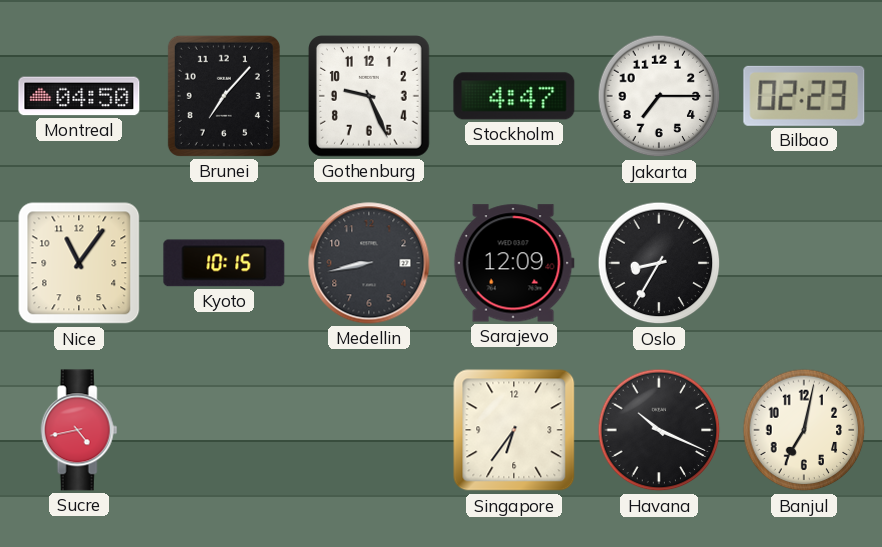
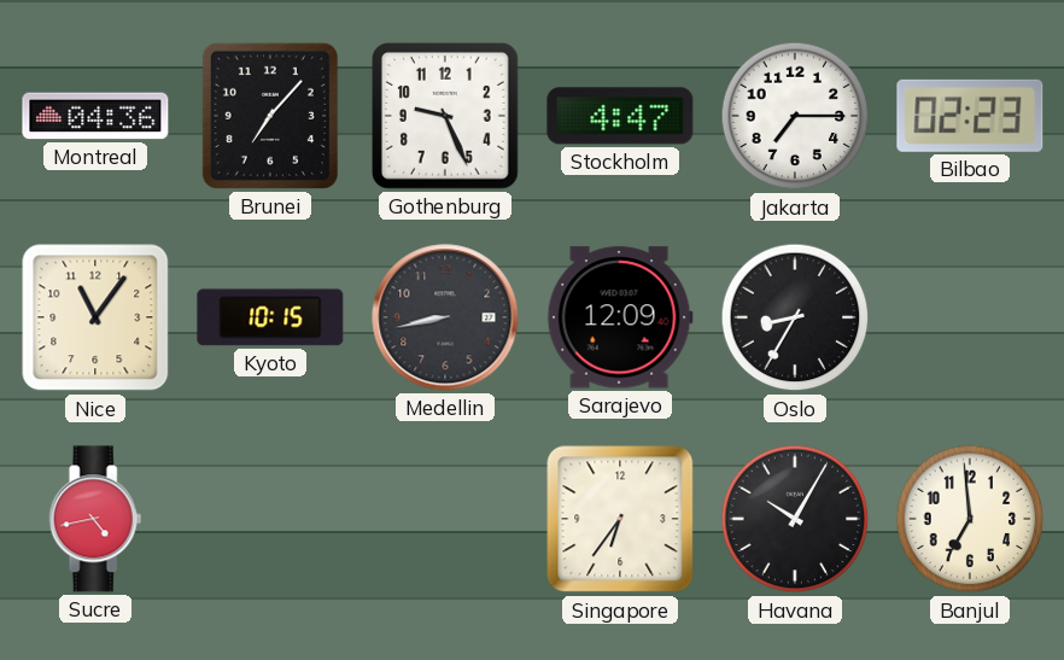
Montreal: 04:50 -> 04:36
Havana: 10:19 -> 10:05
Banjul: 7:02 -> 6:59
